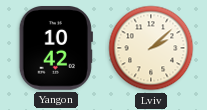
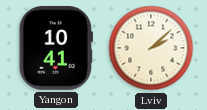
Yangon: 10:42 -> 10:41
